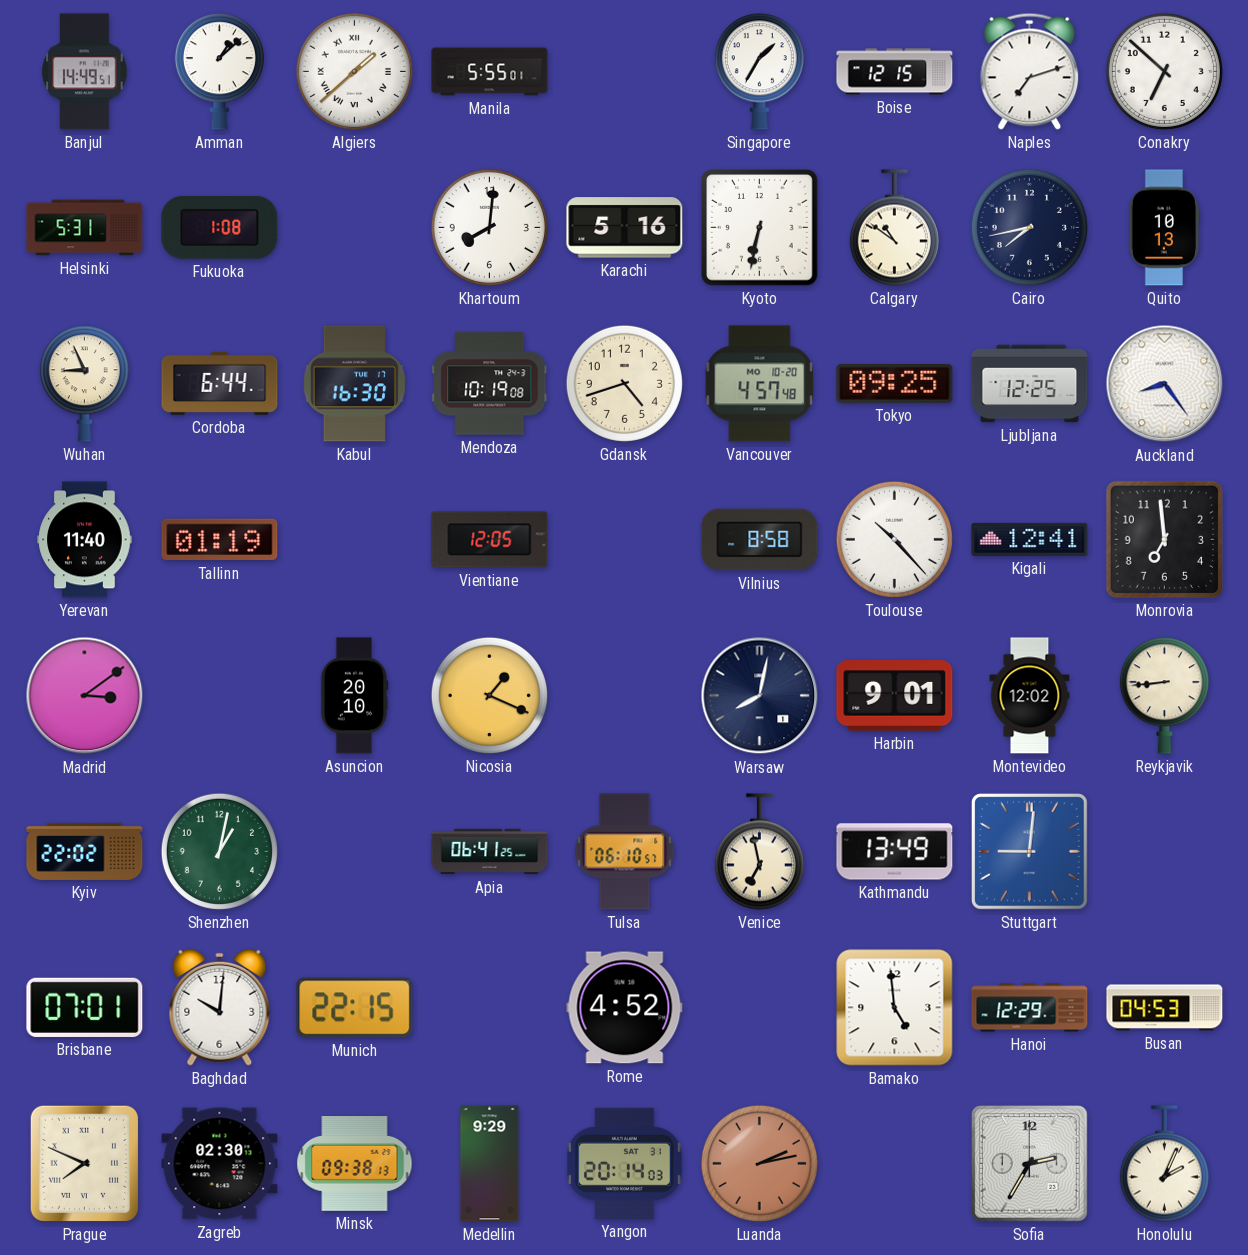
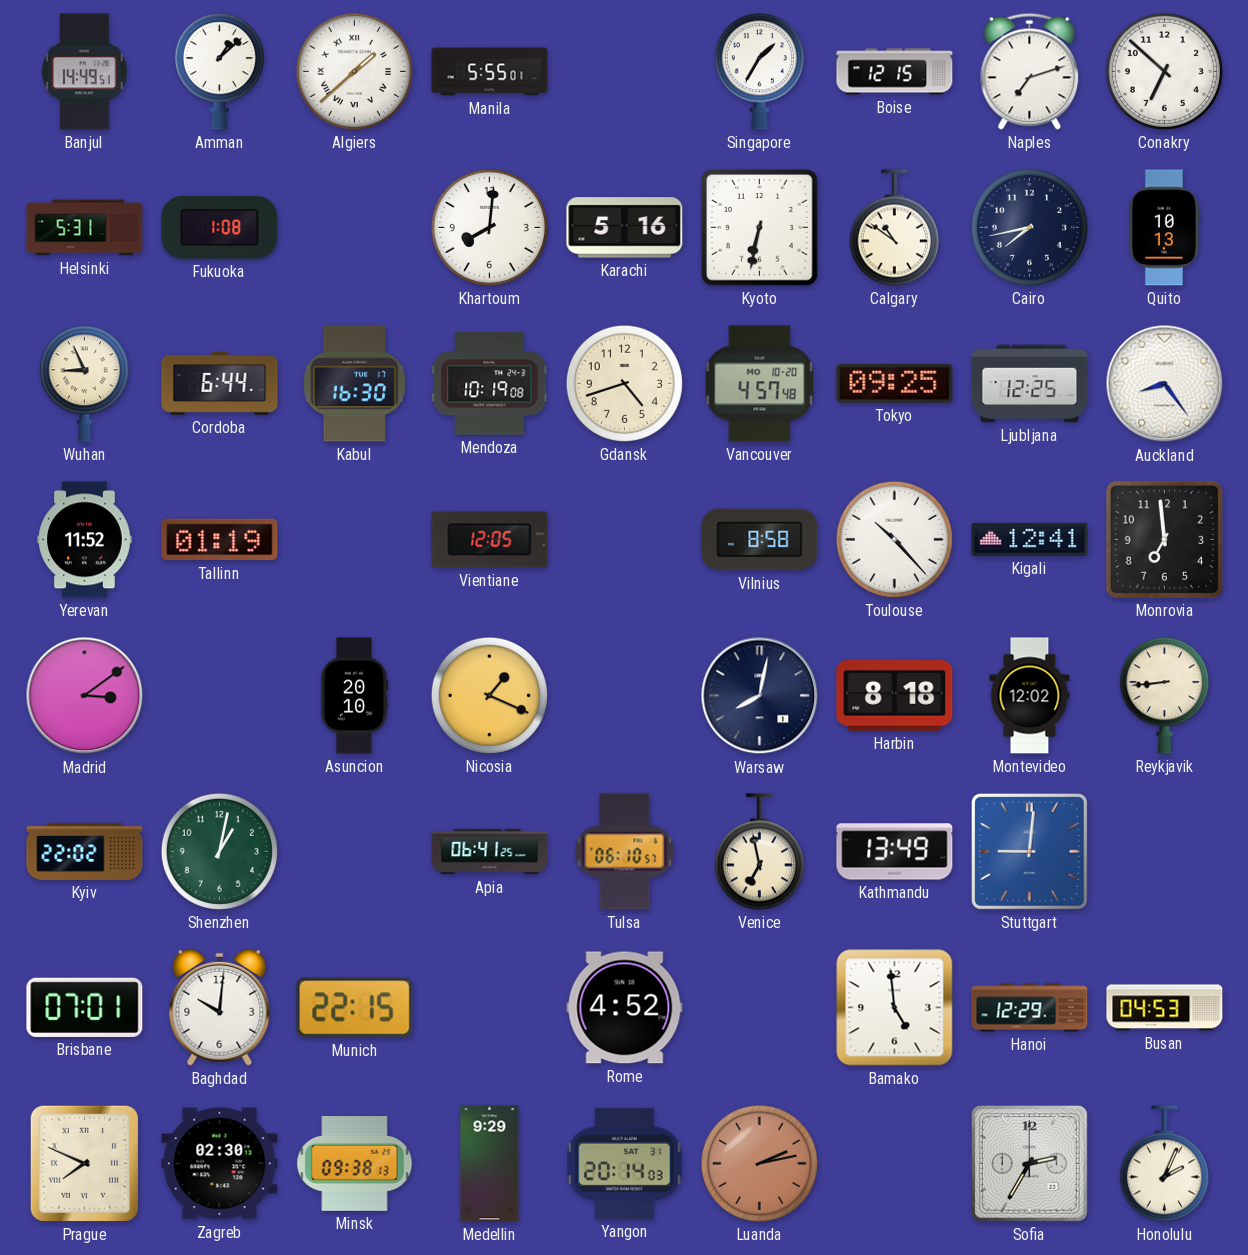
Yerevan: 11:40 -> 11:52
Harbin: 9:01 -> 8:18
